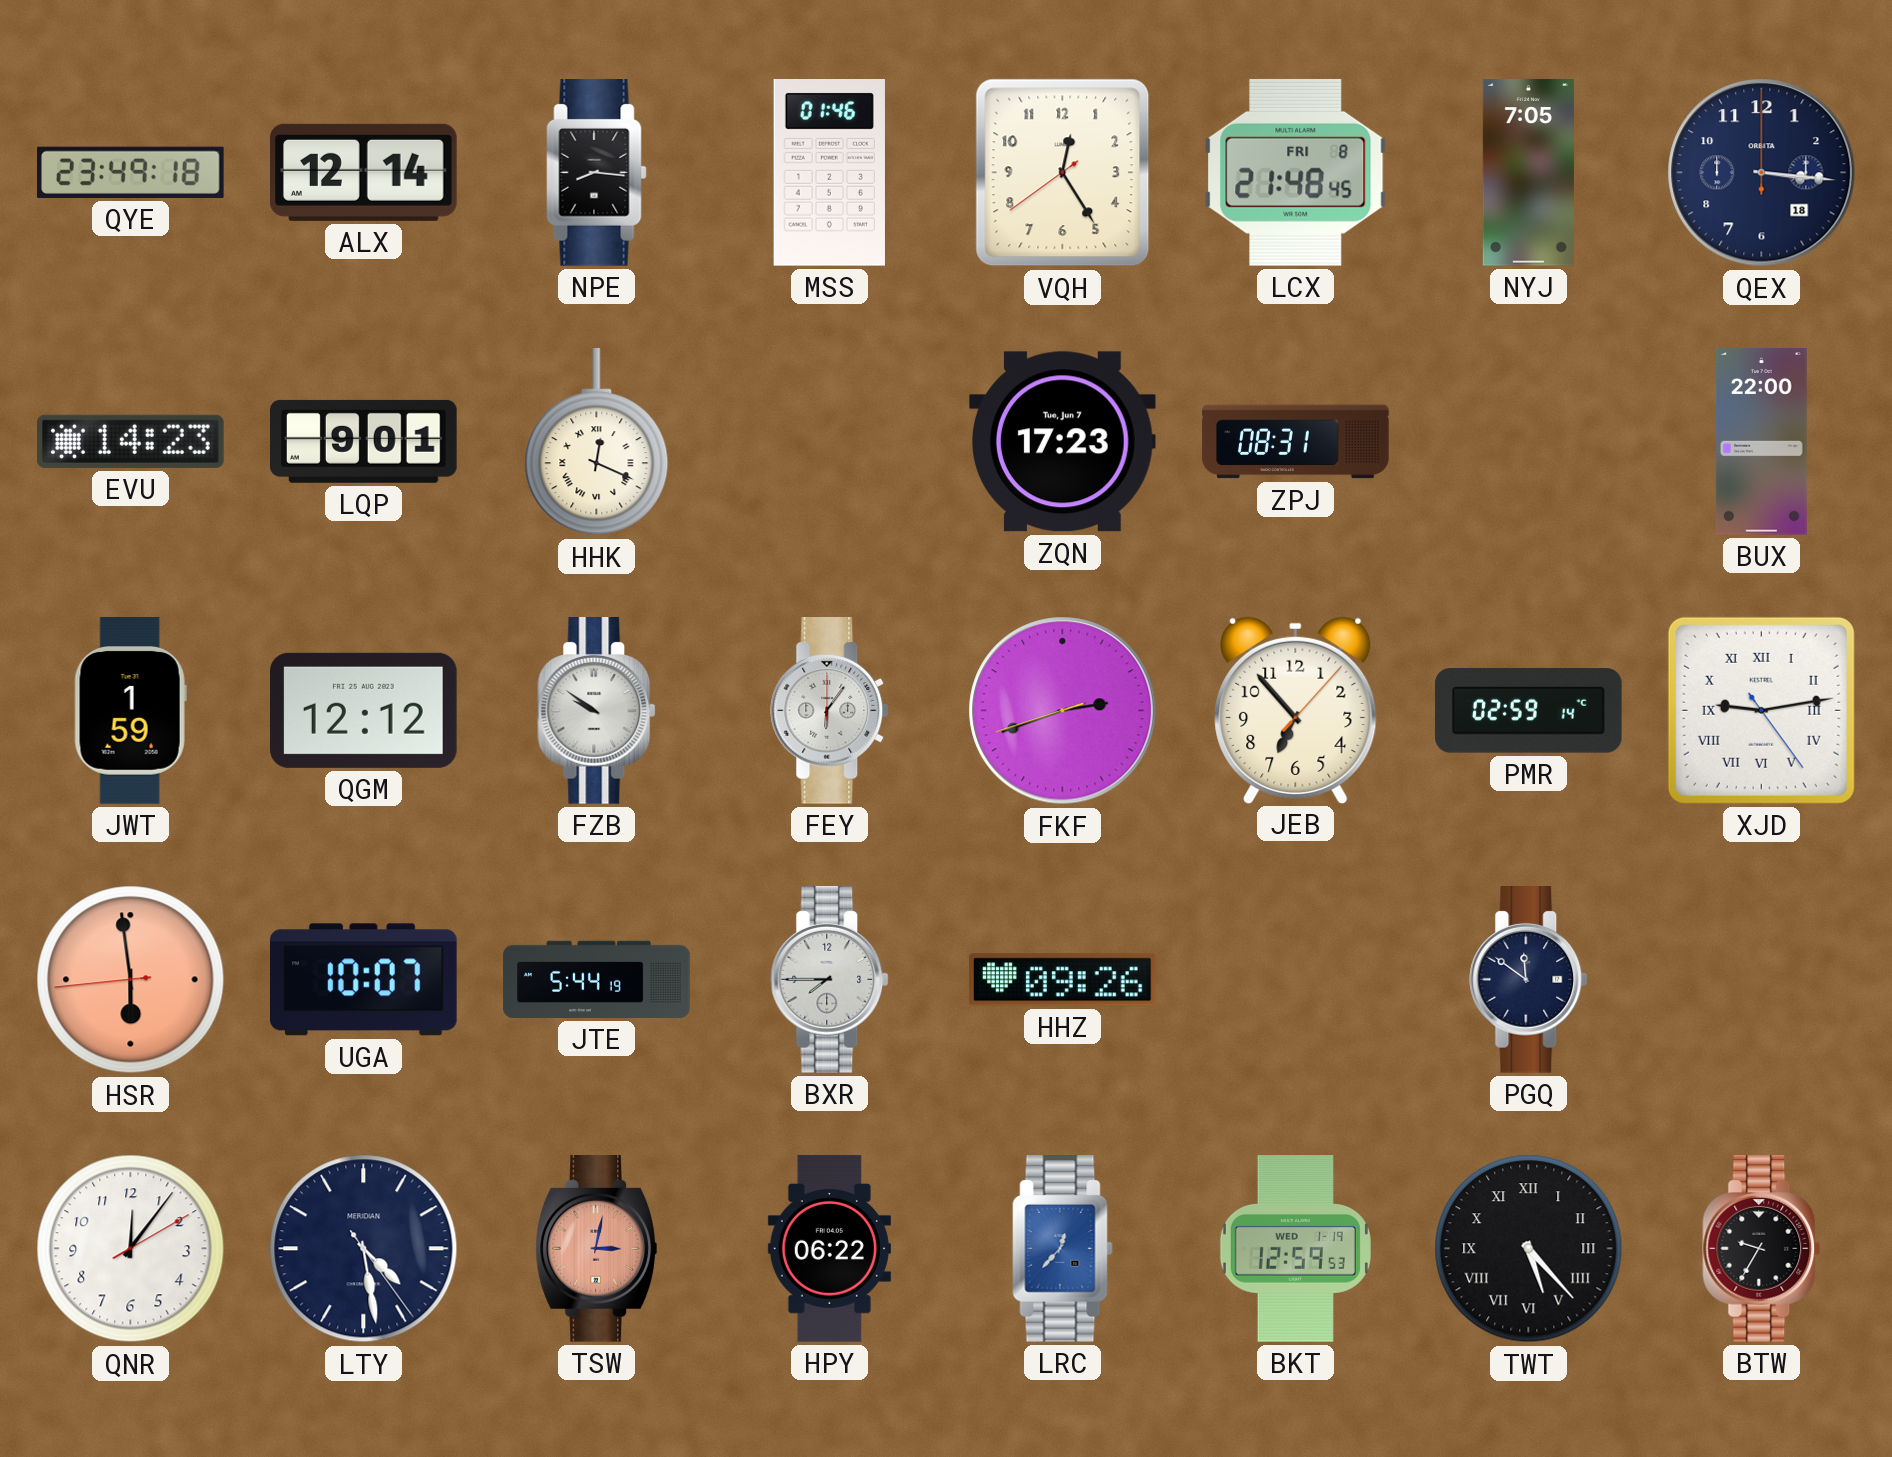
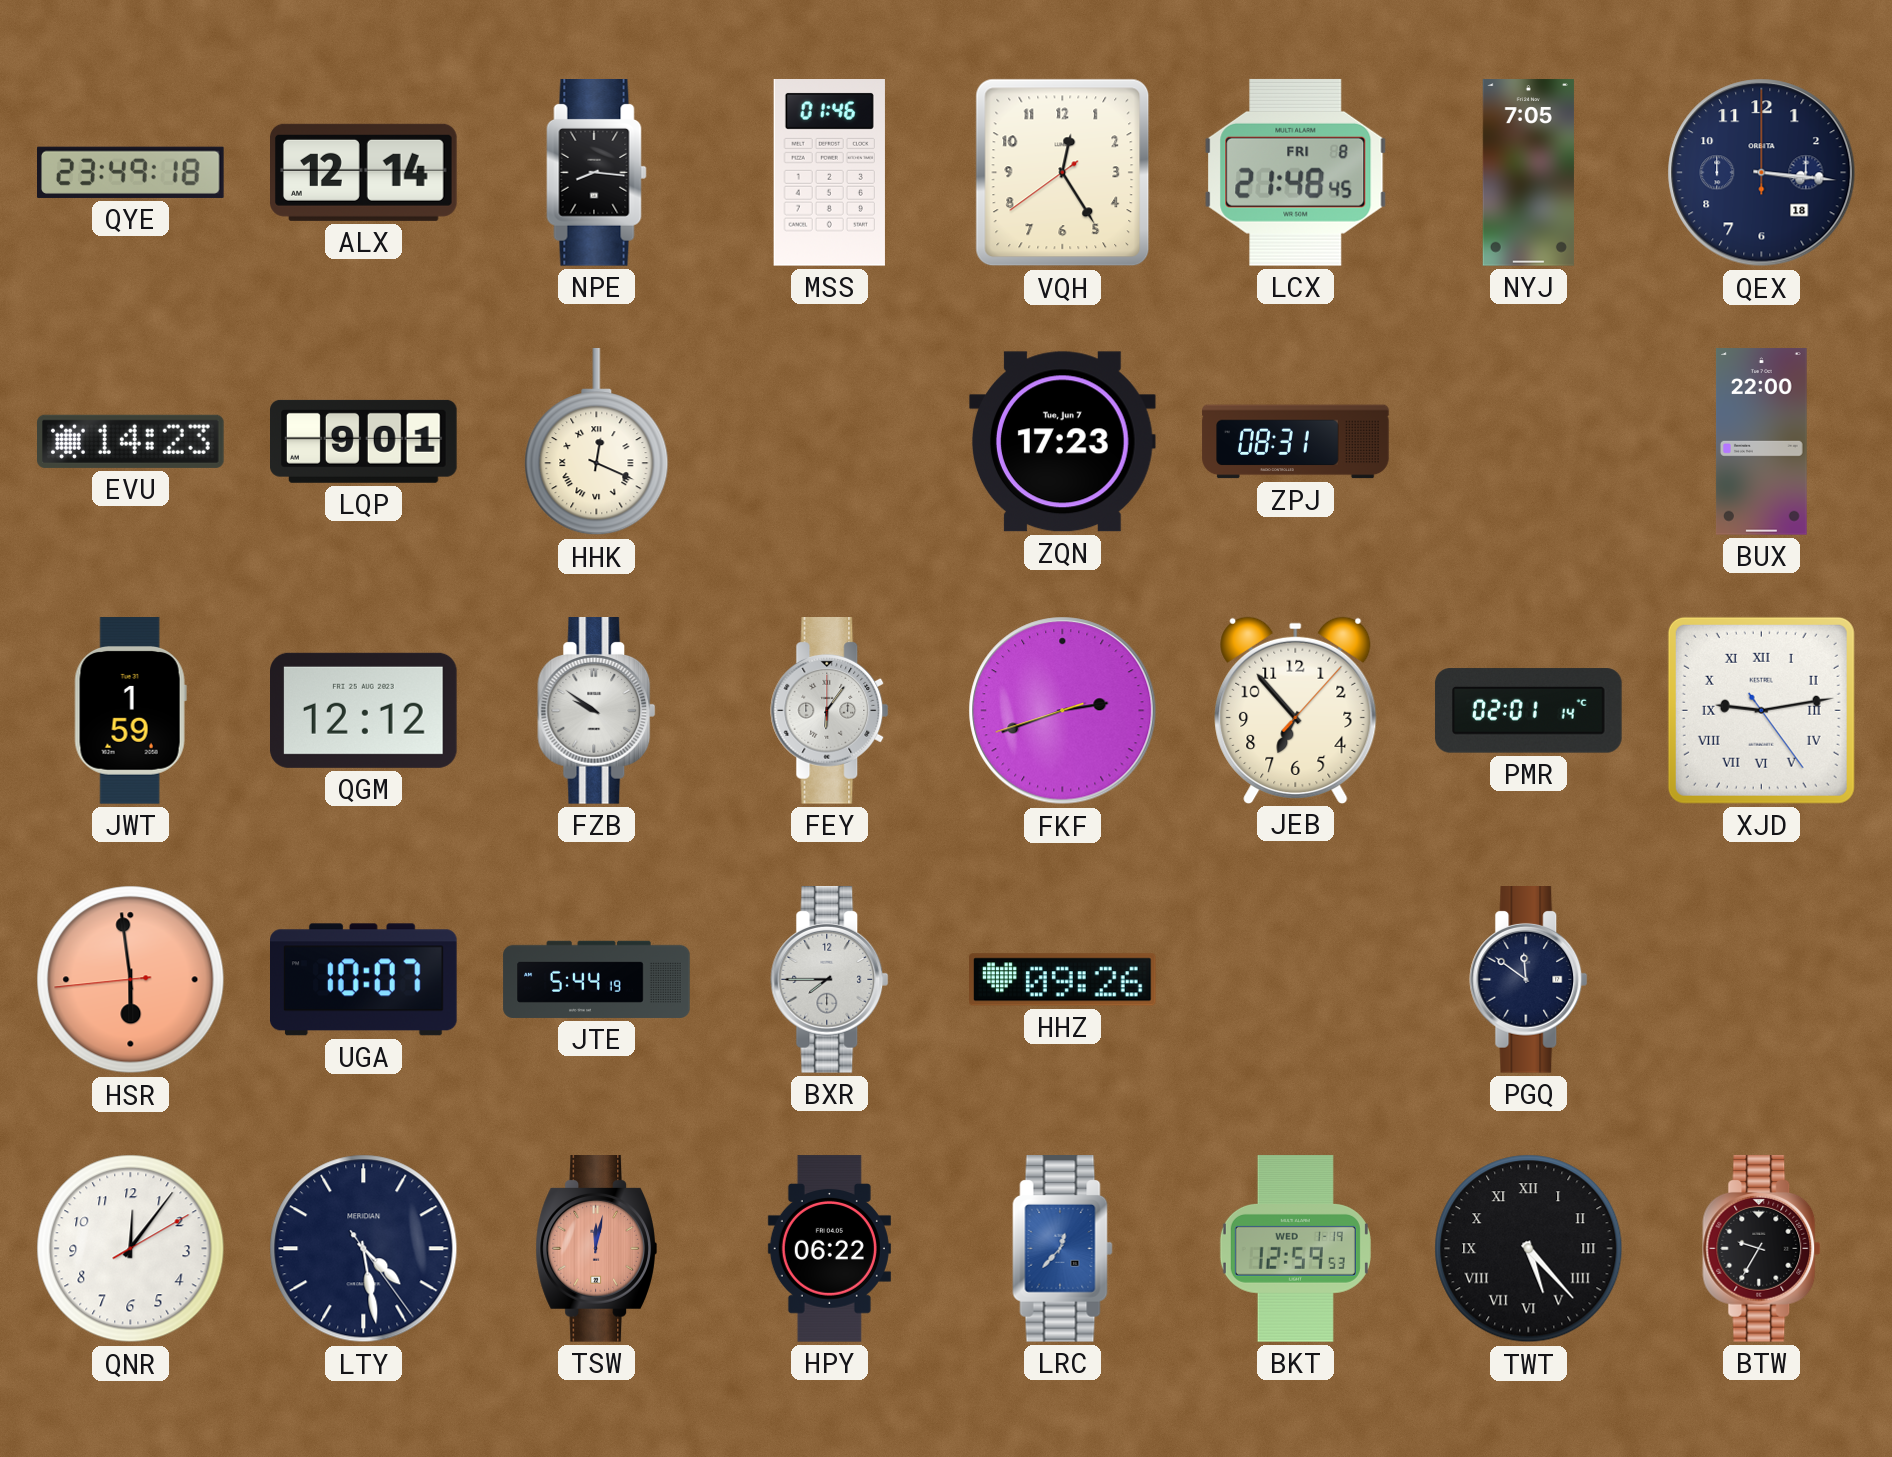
PMR: 02:59 -> 02:01
TSW: 3:02 -> 12:02
